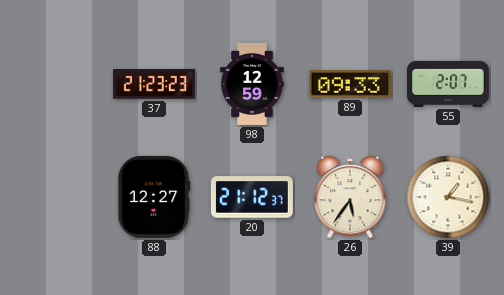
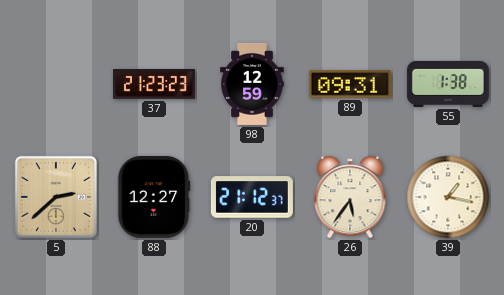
89: 09:33 -> 09:31
55: 2:07 -> 1:38
5: none -> 2:38
